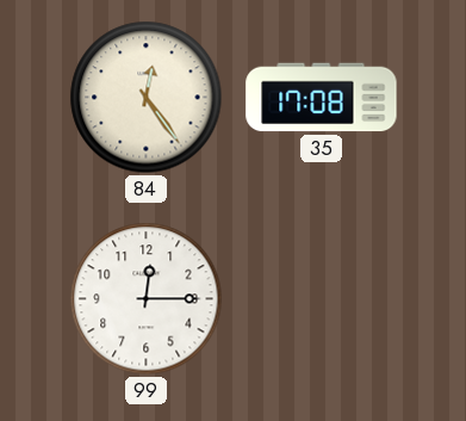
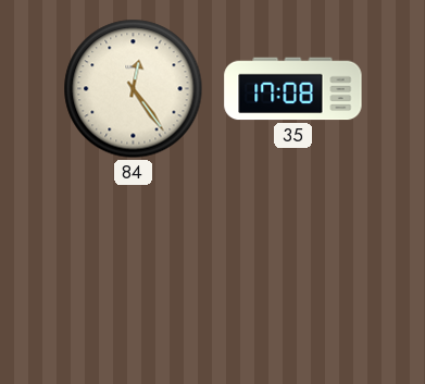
99: 12:15 -> none
